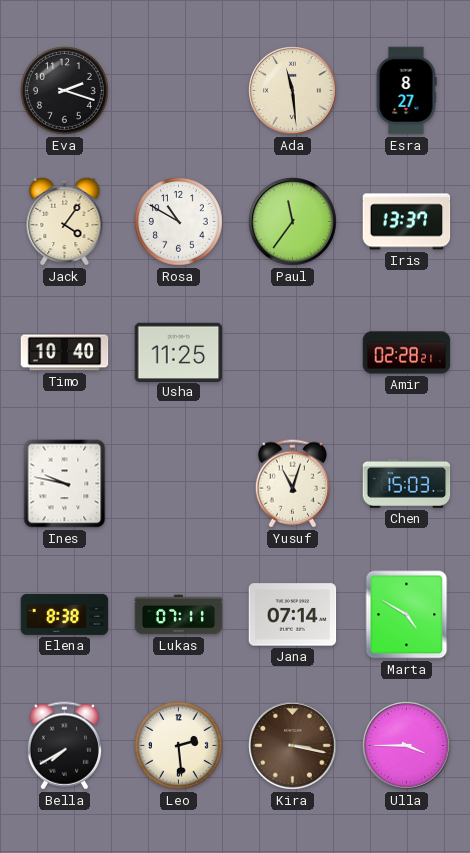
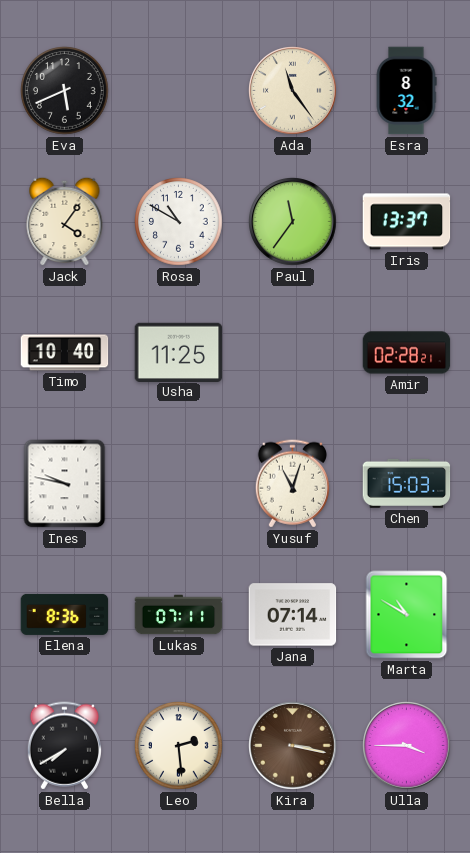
Eva: 2:18 -> 5:41
Ada: 11:29 -> 11:24
Esra: 8:27 -> 8:32
Elena: 8:38 -> 8:36
Marta: 4:50 -> 10:50
